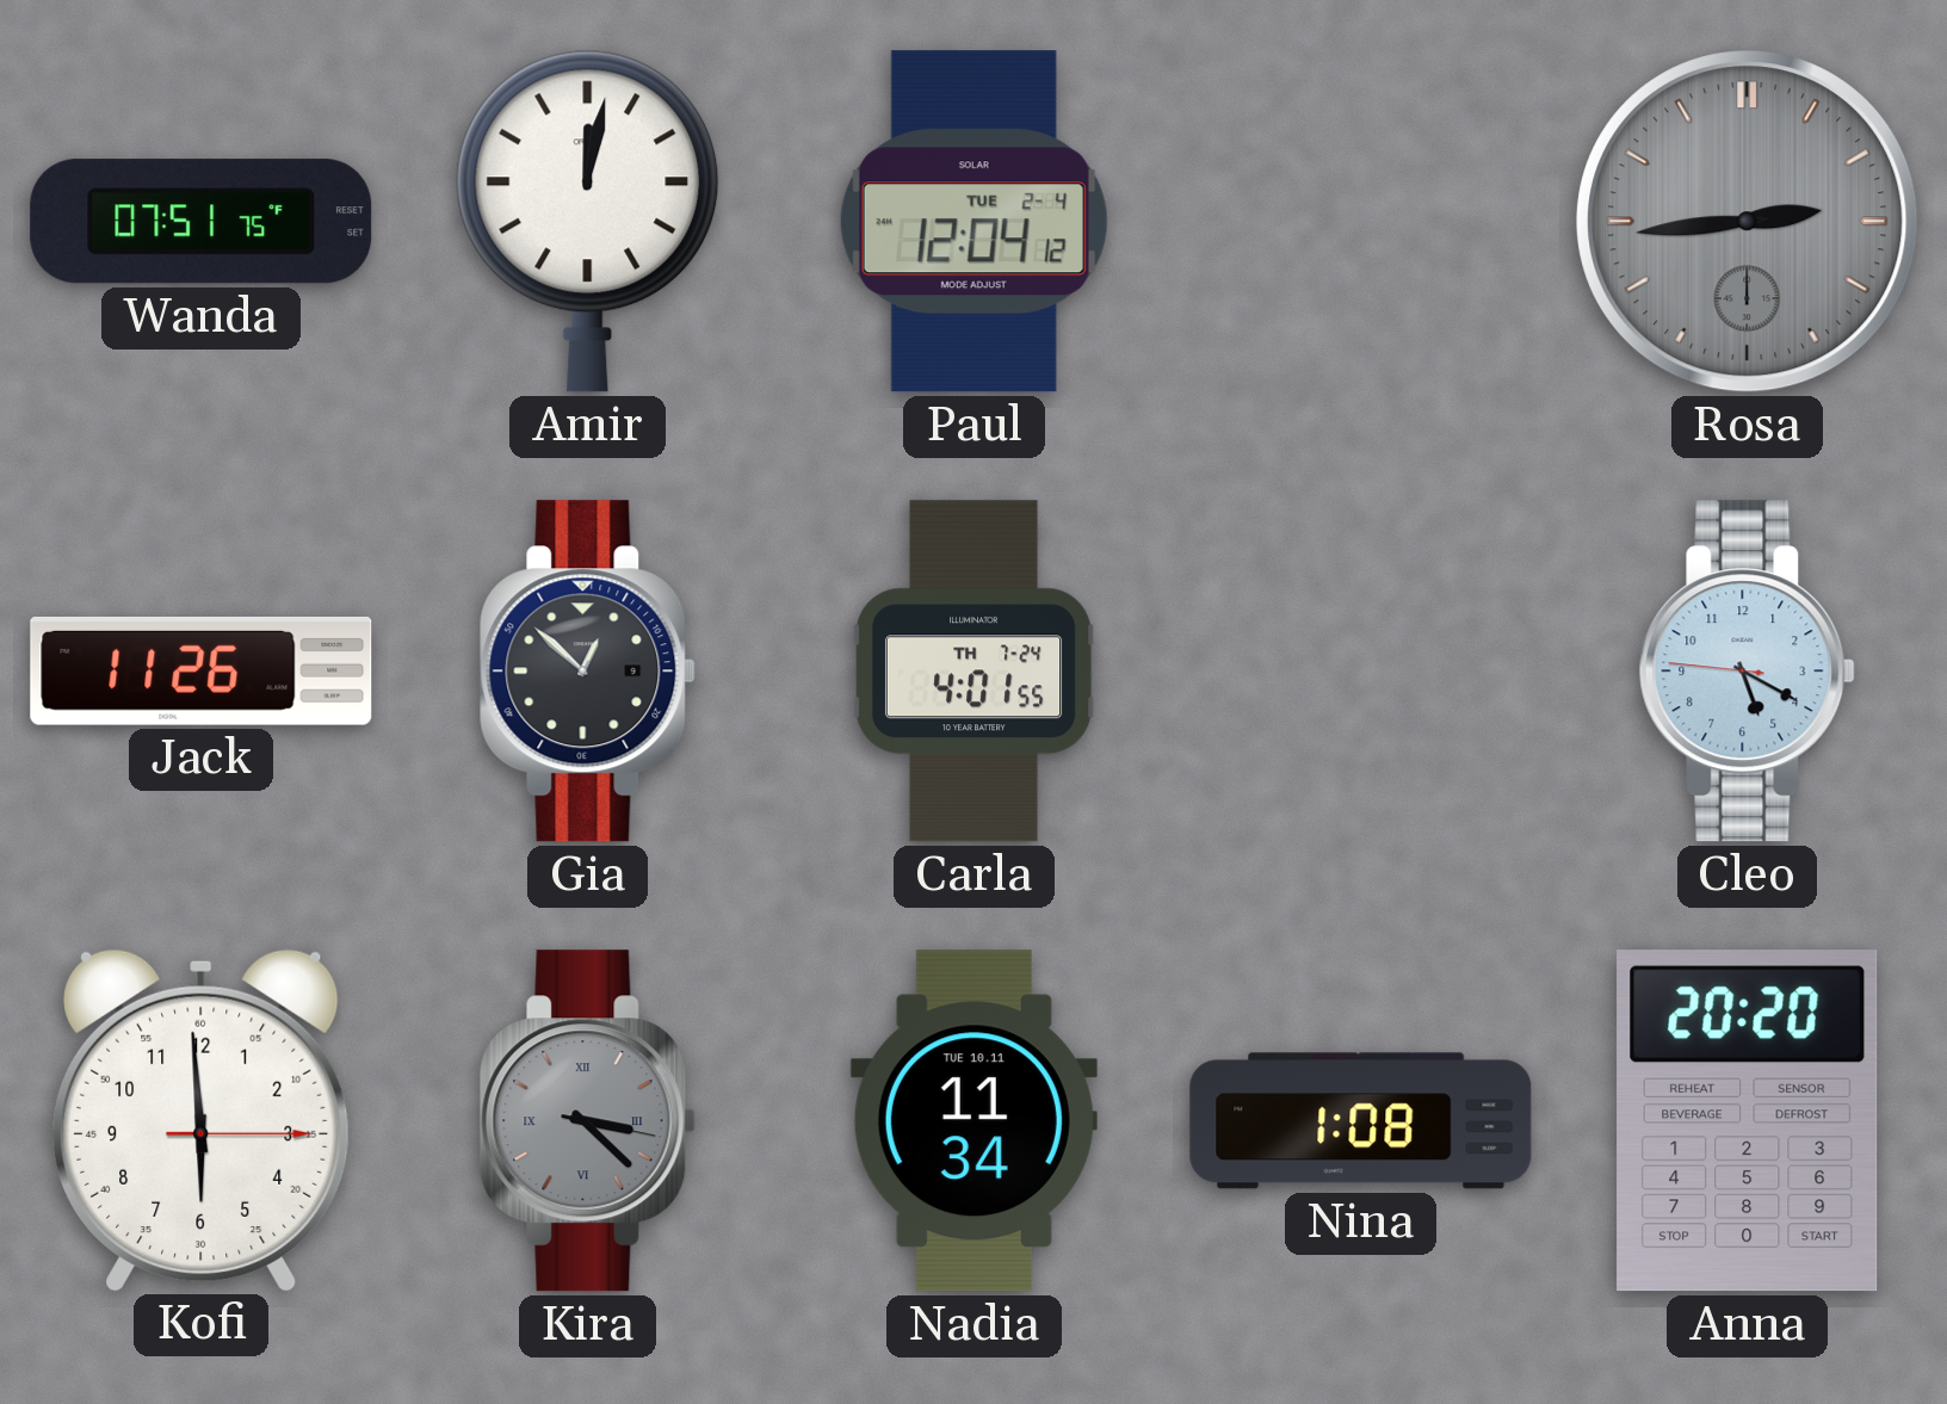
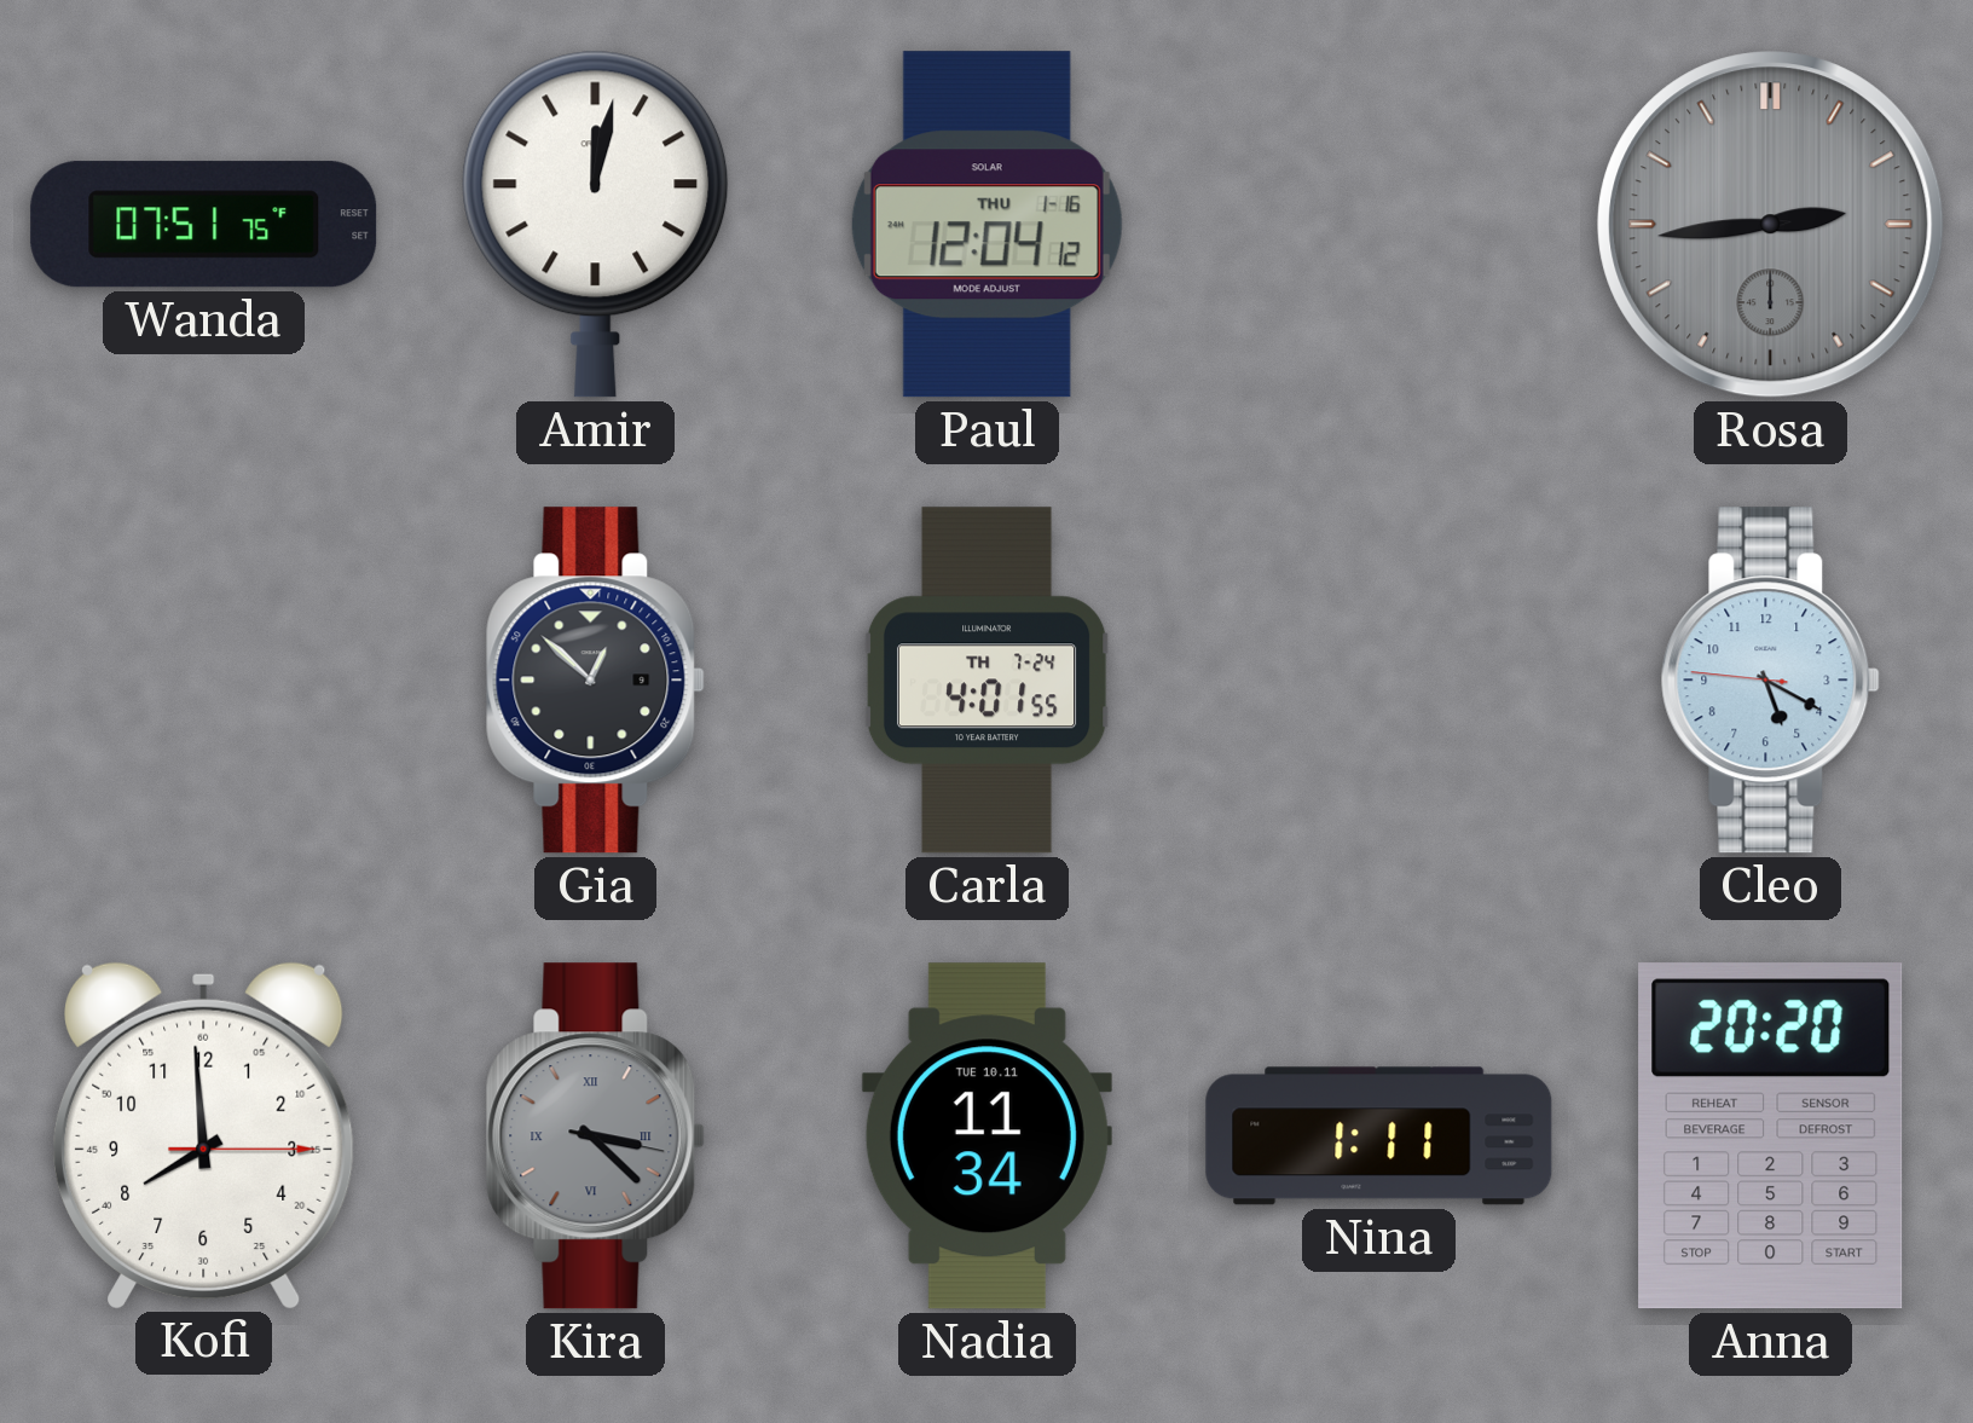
Paul date: TUE 2-4 -> THU 1-16
Jack: 11:26 -> none
Kofi: 5:59 -> 7:59
Nina: 1:08 -> 1:11
